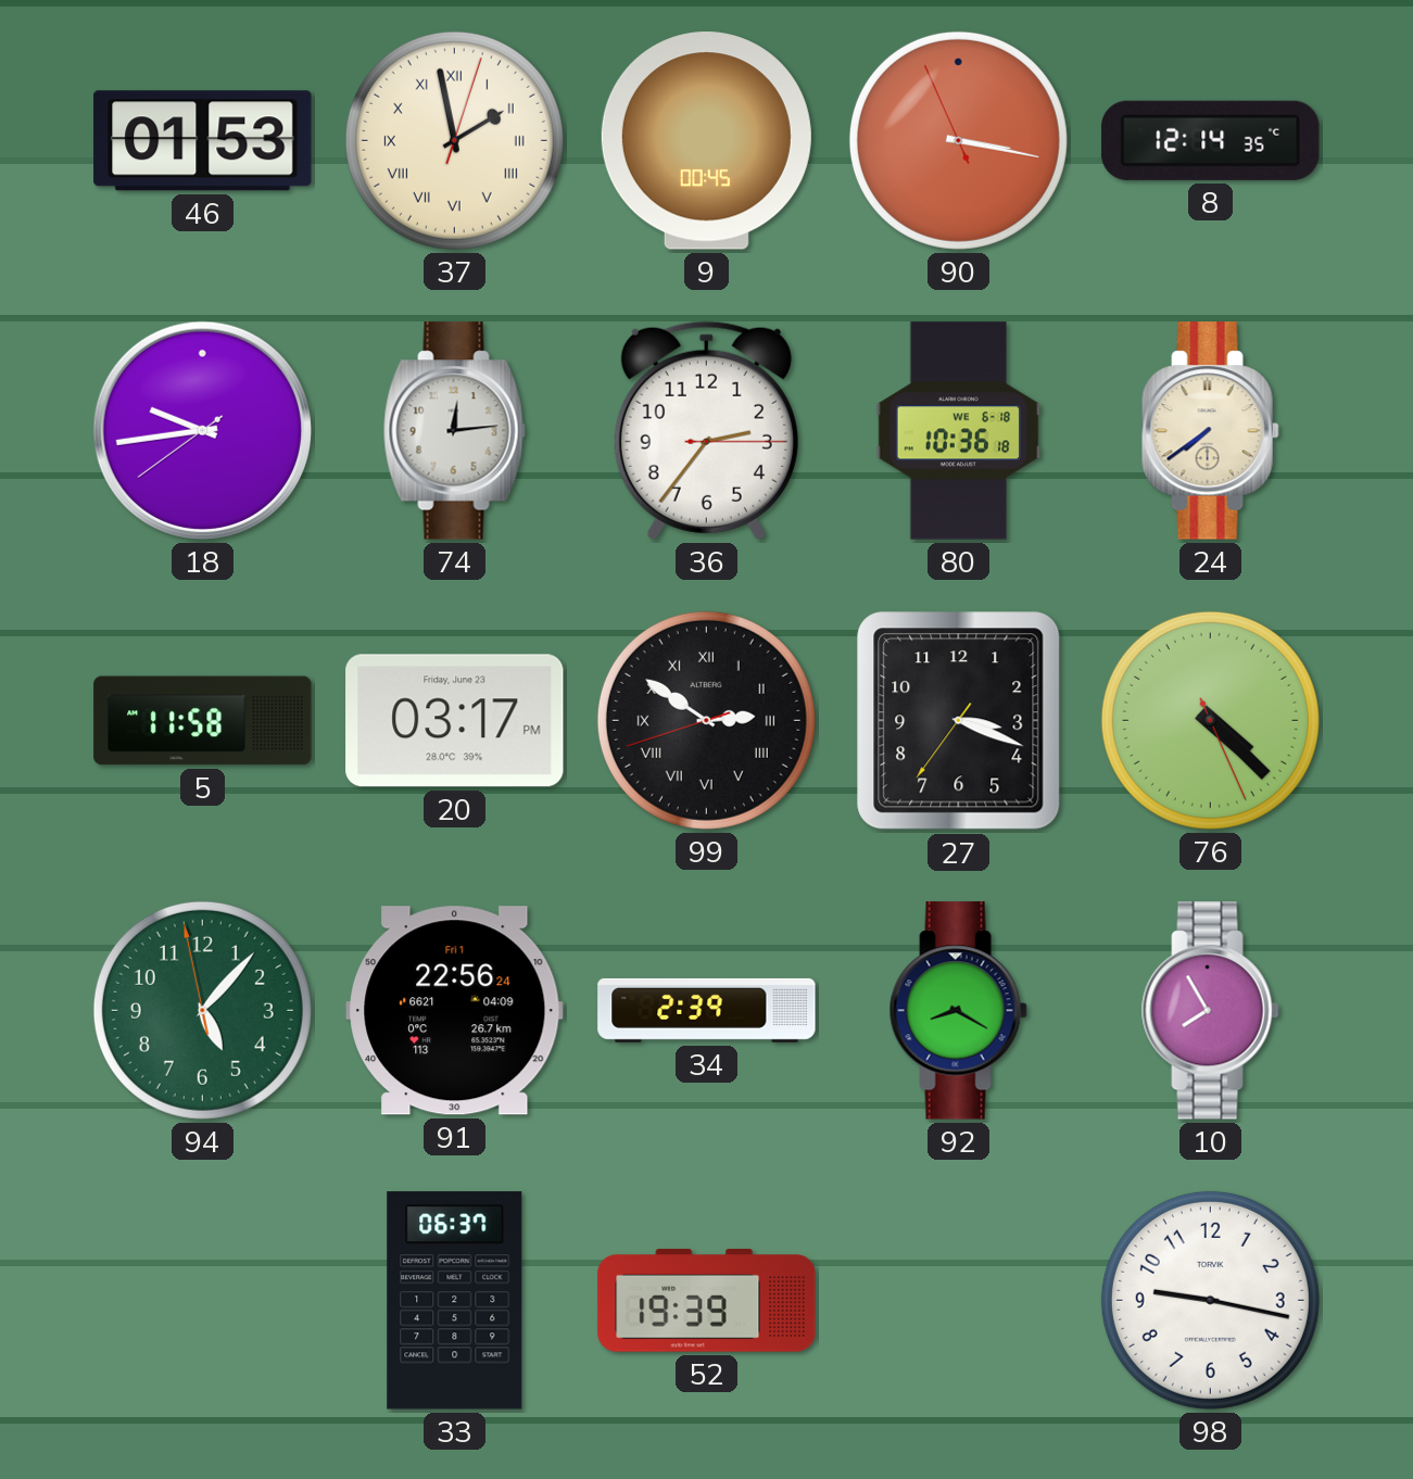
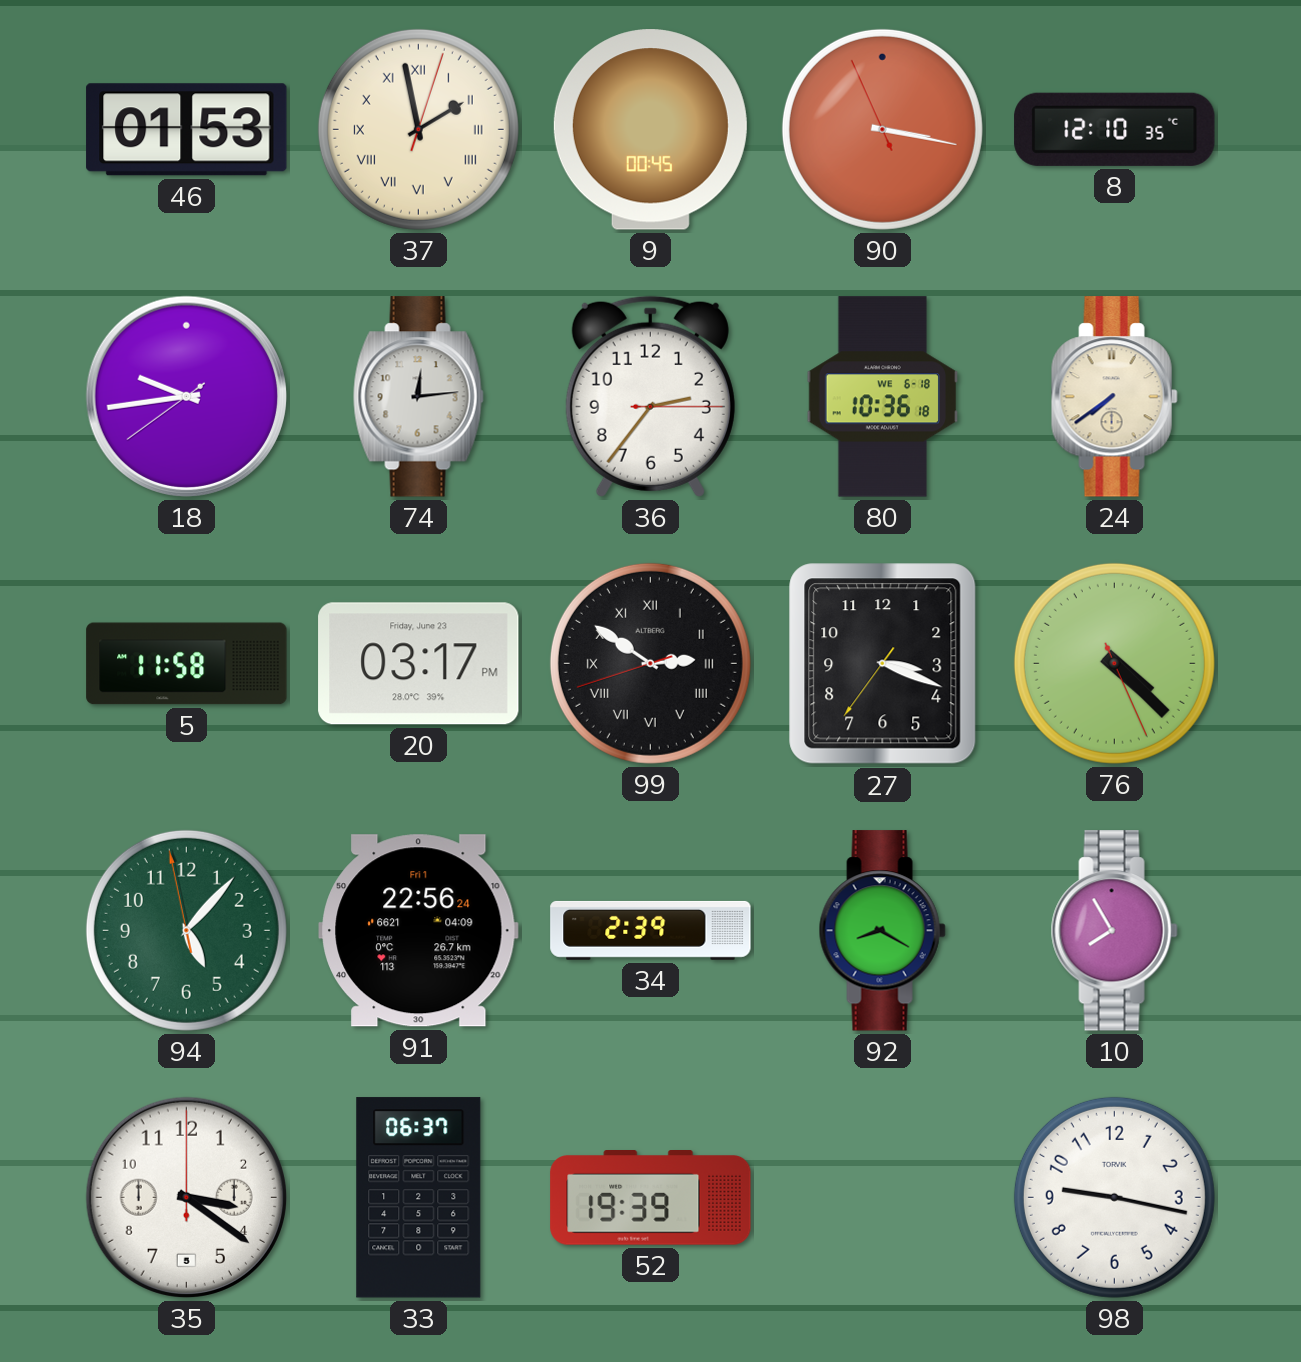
8: 12:14 -> 12:10
35: none -> 3:21
